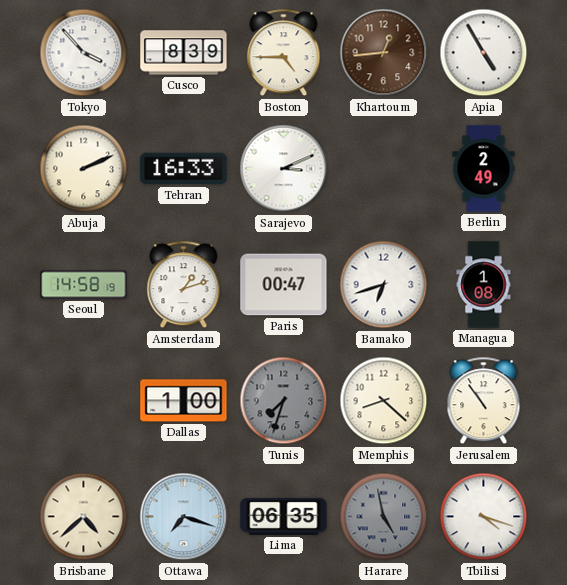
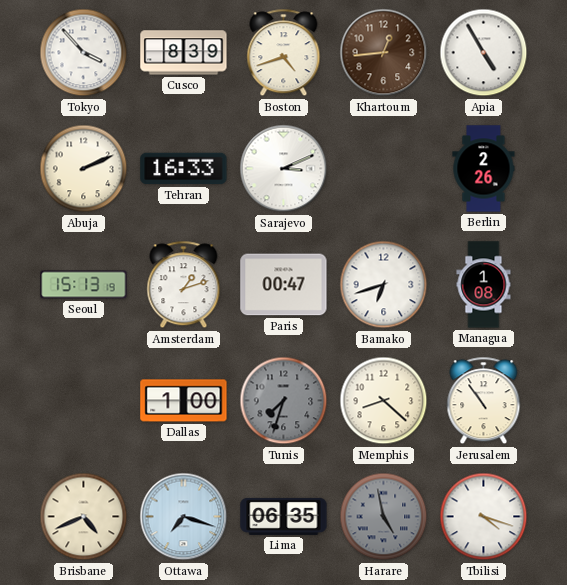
Boston: 4:45 -> 4:42
Berlin: 2:49 -> 2:26
Seoul: 14:58 -> 15:13
Brisbane: 4:38 -> 4:41
